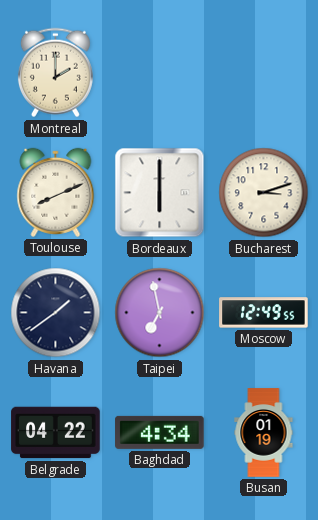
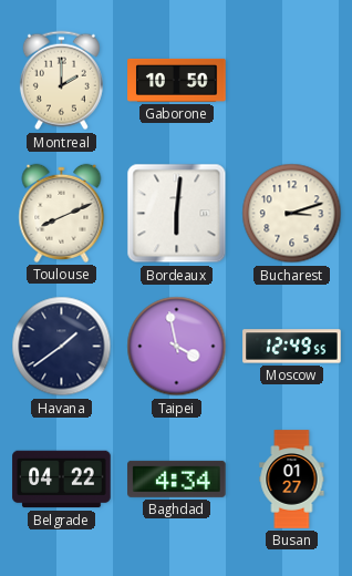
Gaborone: none -> 10:50
Bordeaux: 6:00 -> 6:01
Taipei: 6:58 -> 3:58
Busan: 01:19 -> 01:27
